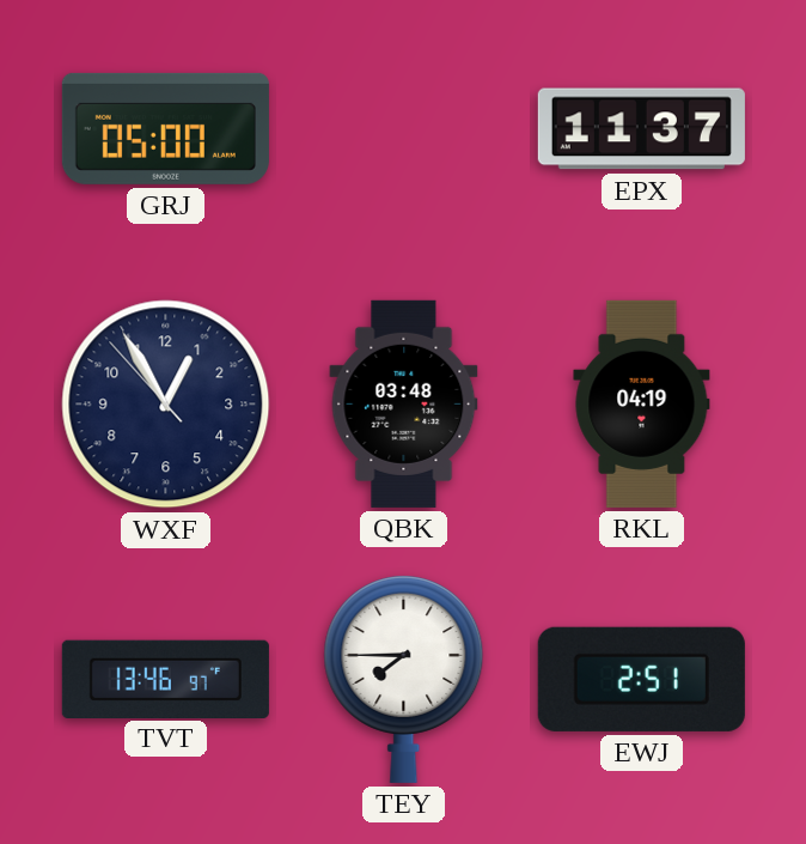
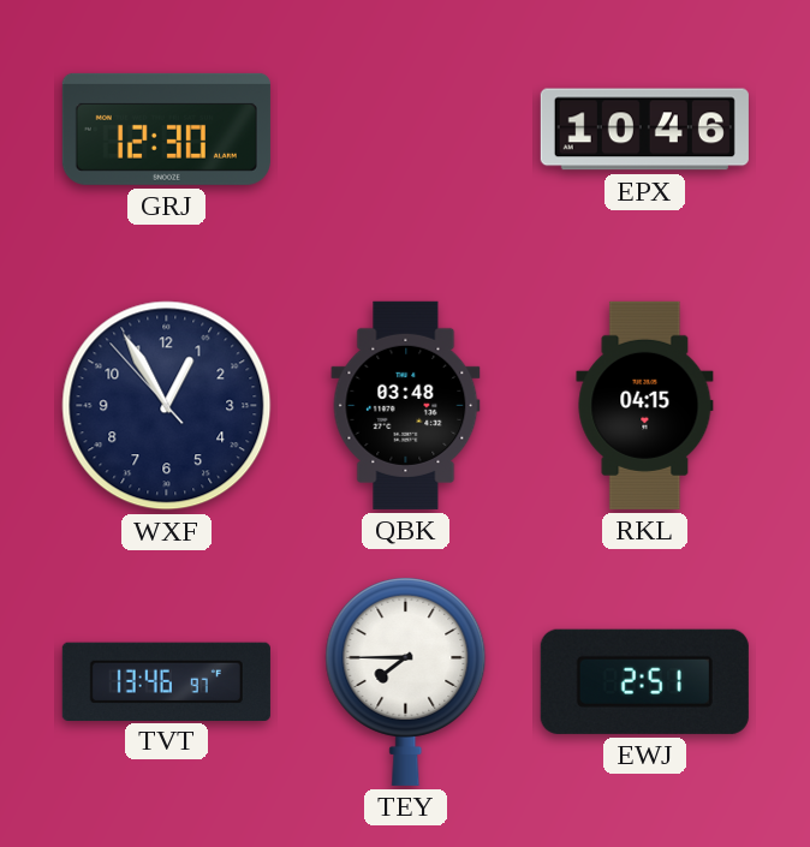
GRJ: 05:00 -> 12:30
EPX: 11:37 -> 10:46
RKL: 04:19 -> 04:15
